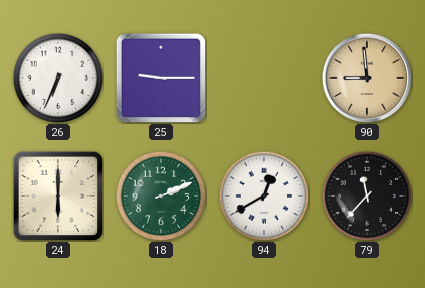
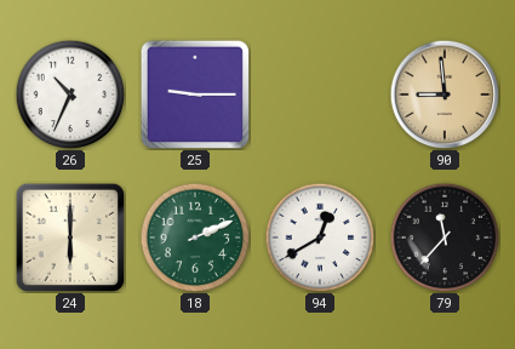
26: 6:34 -> 10:34
